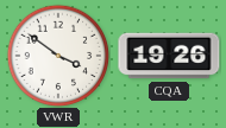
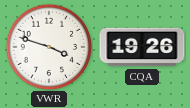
VWR: 3:51 -> 3:48
